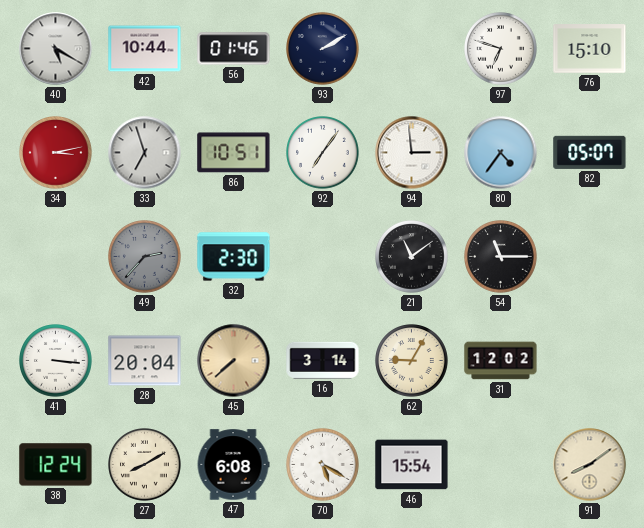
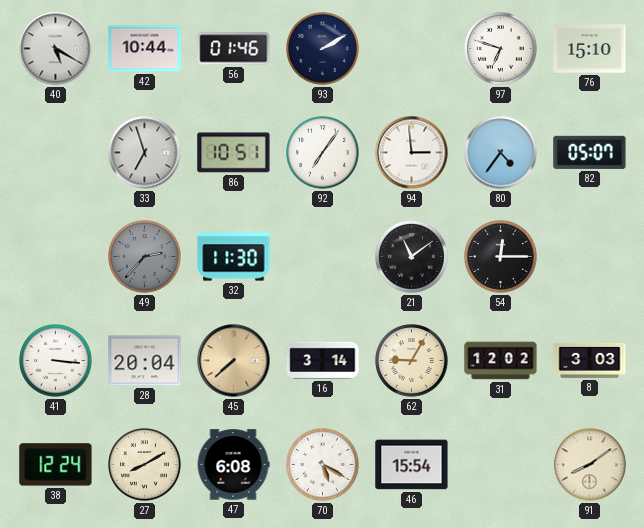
34: 3:13 -> none
32: 2:30 -> 11:30
54: 11:15 -> 12:15
8: none -> 3:03
